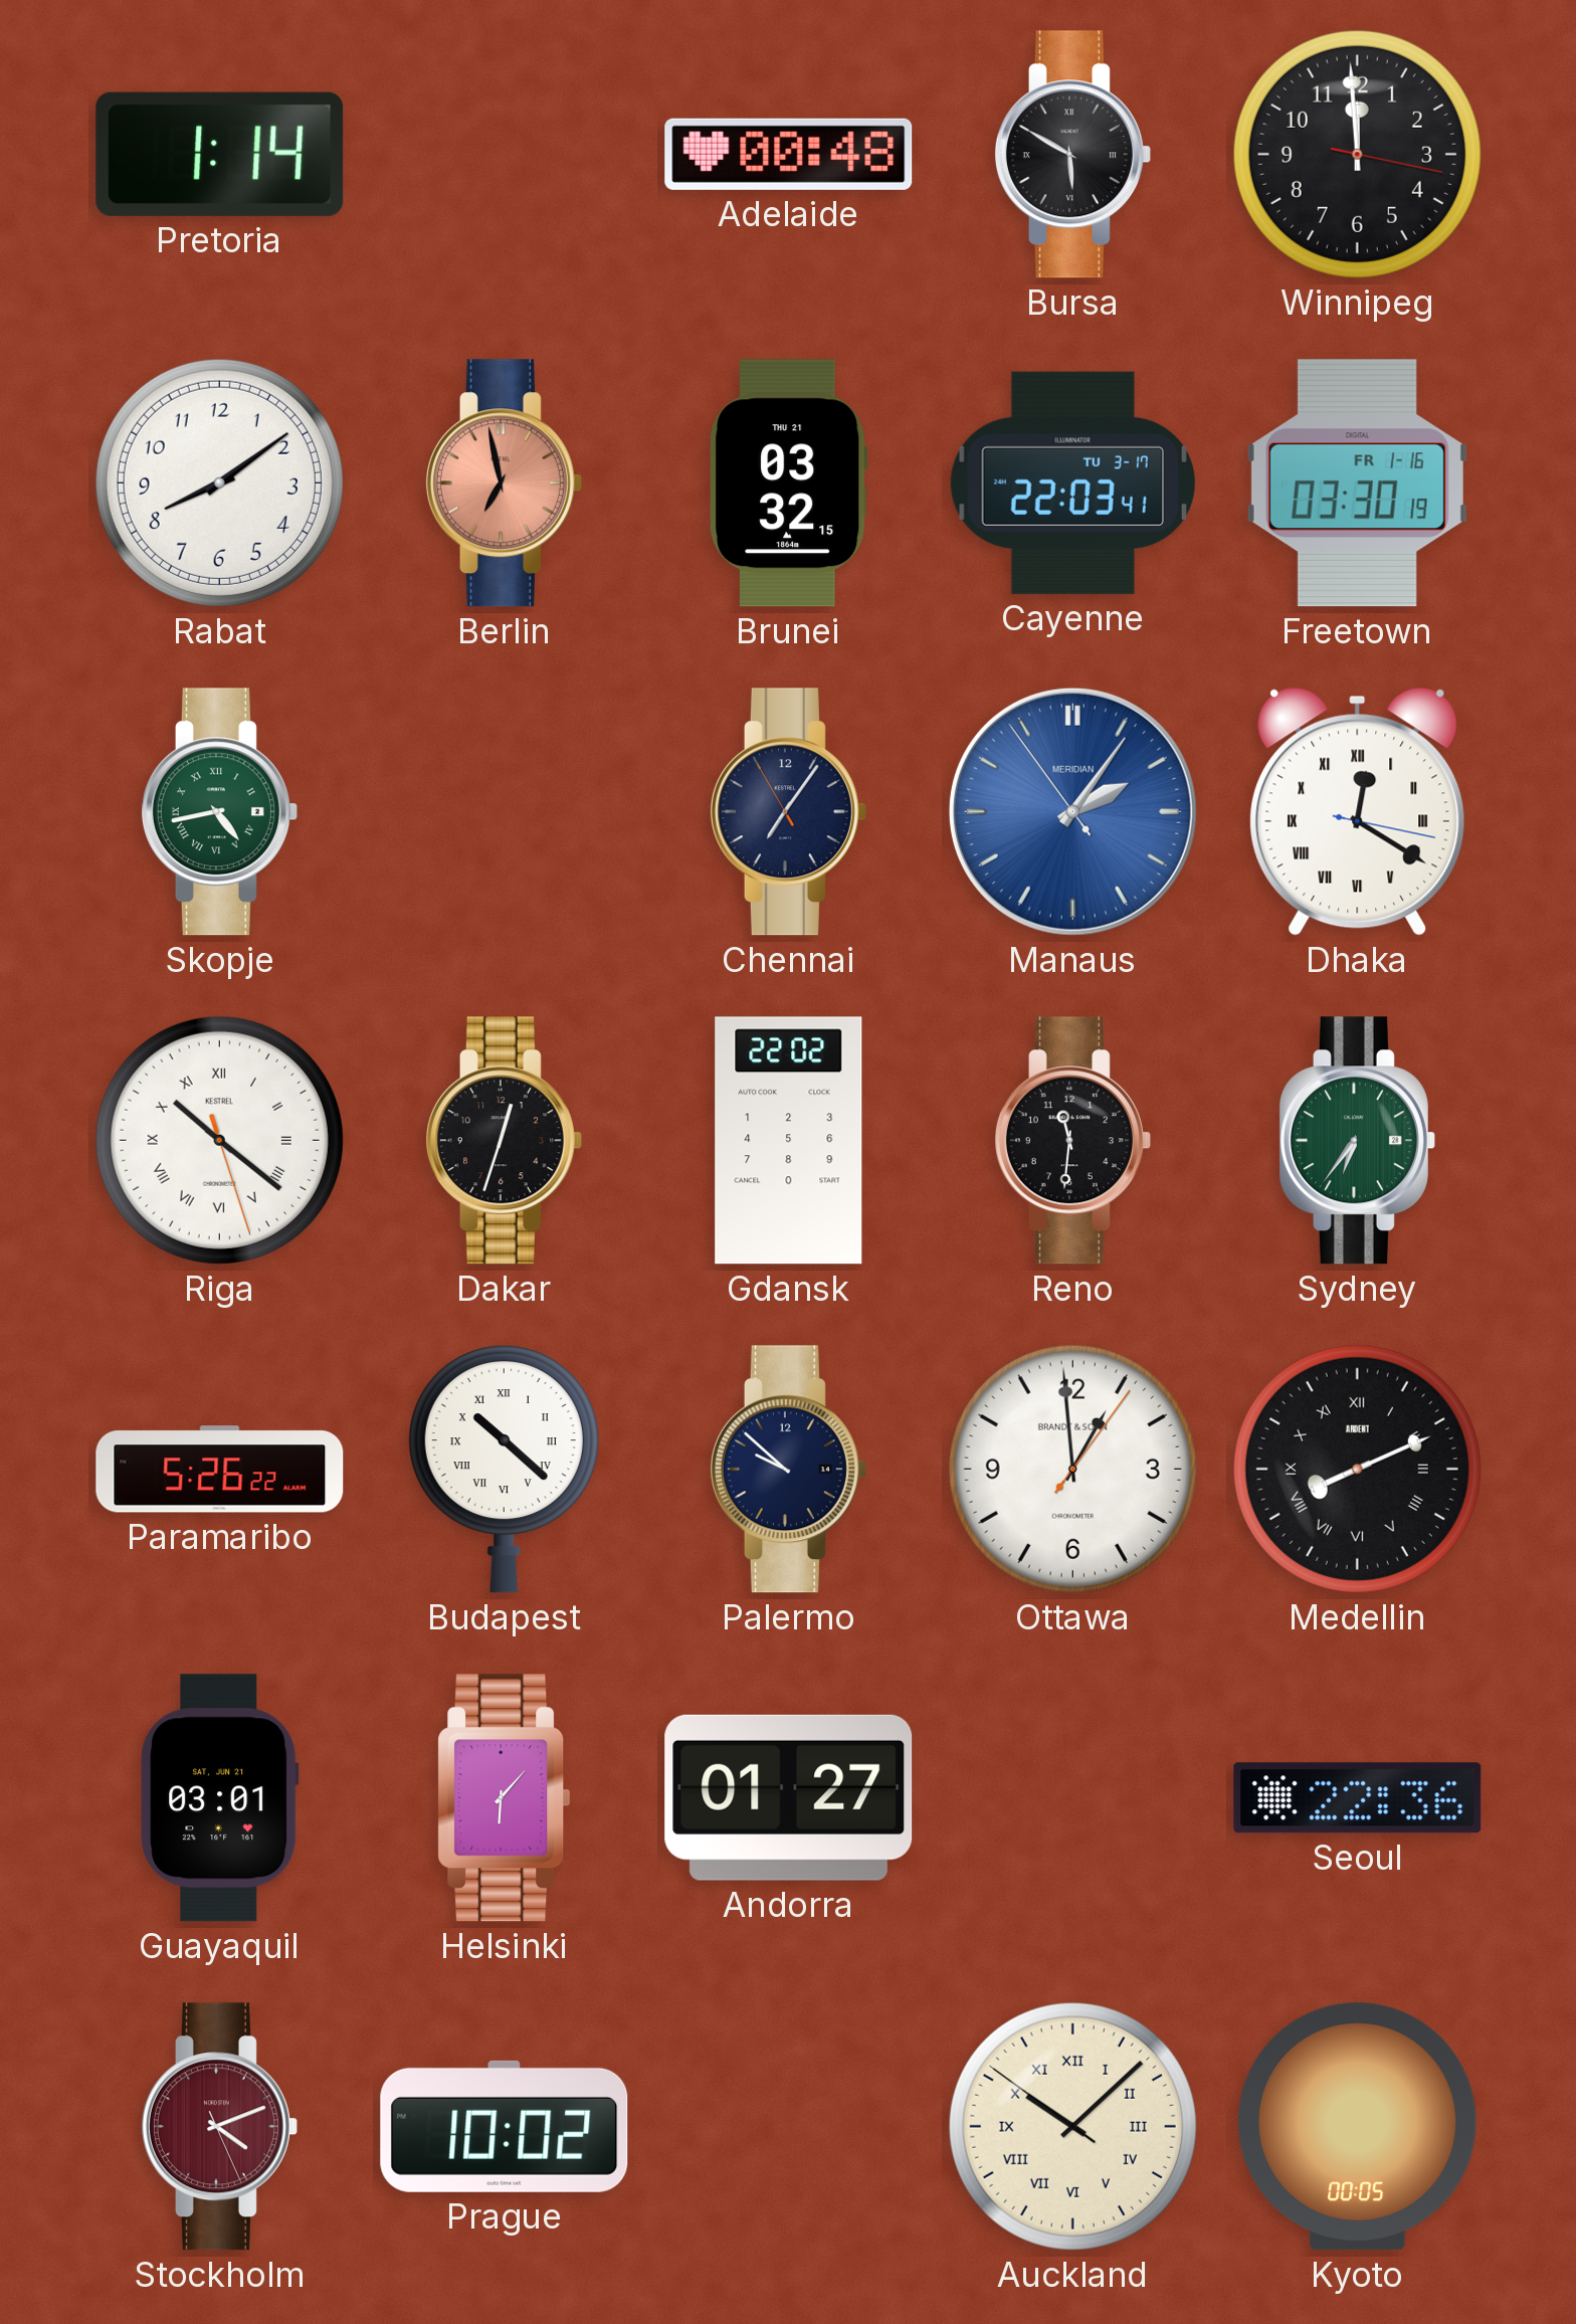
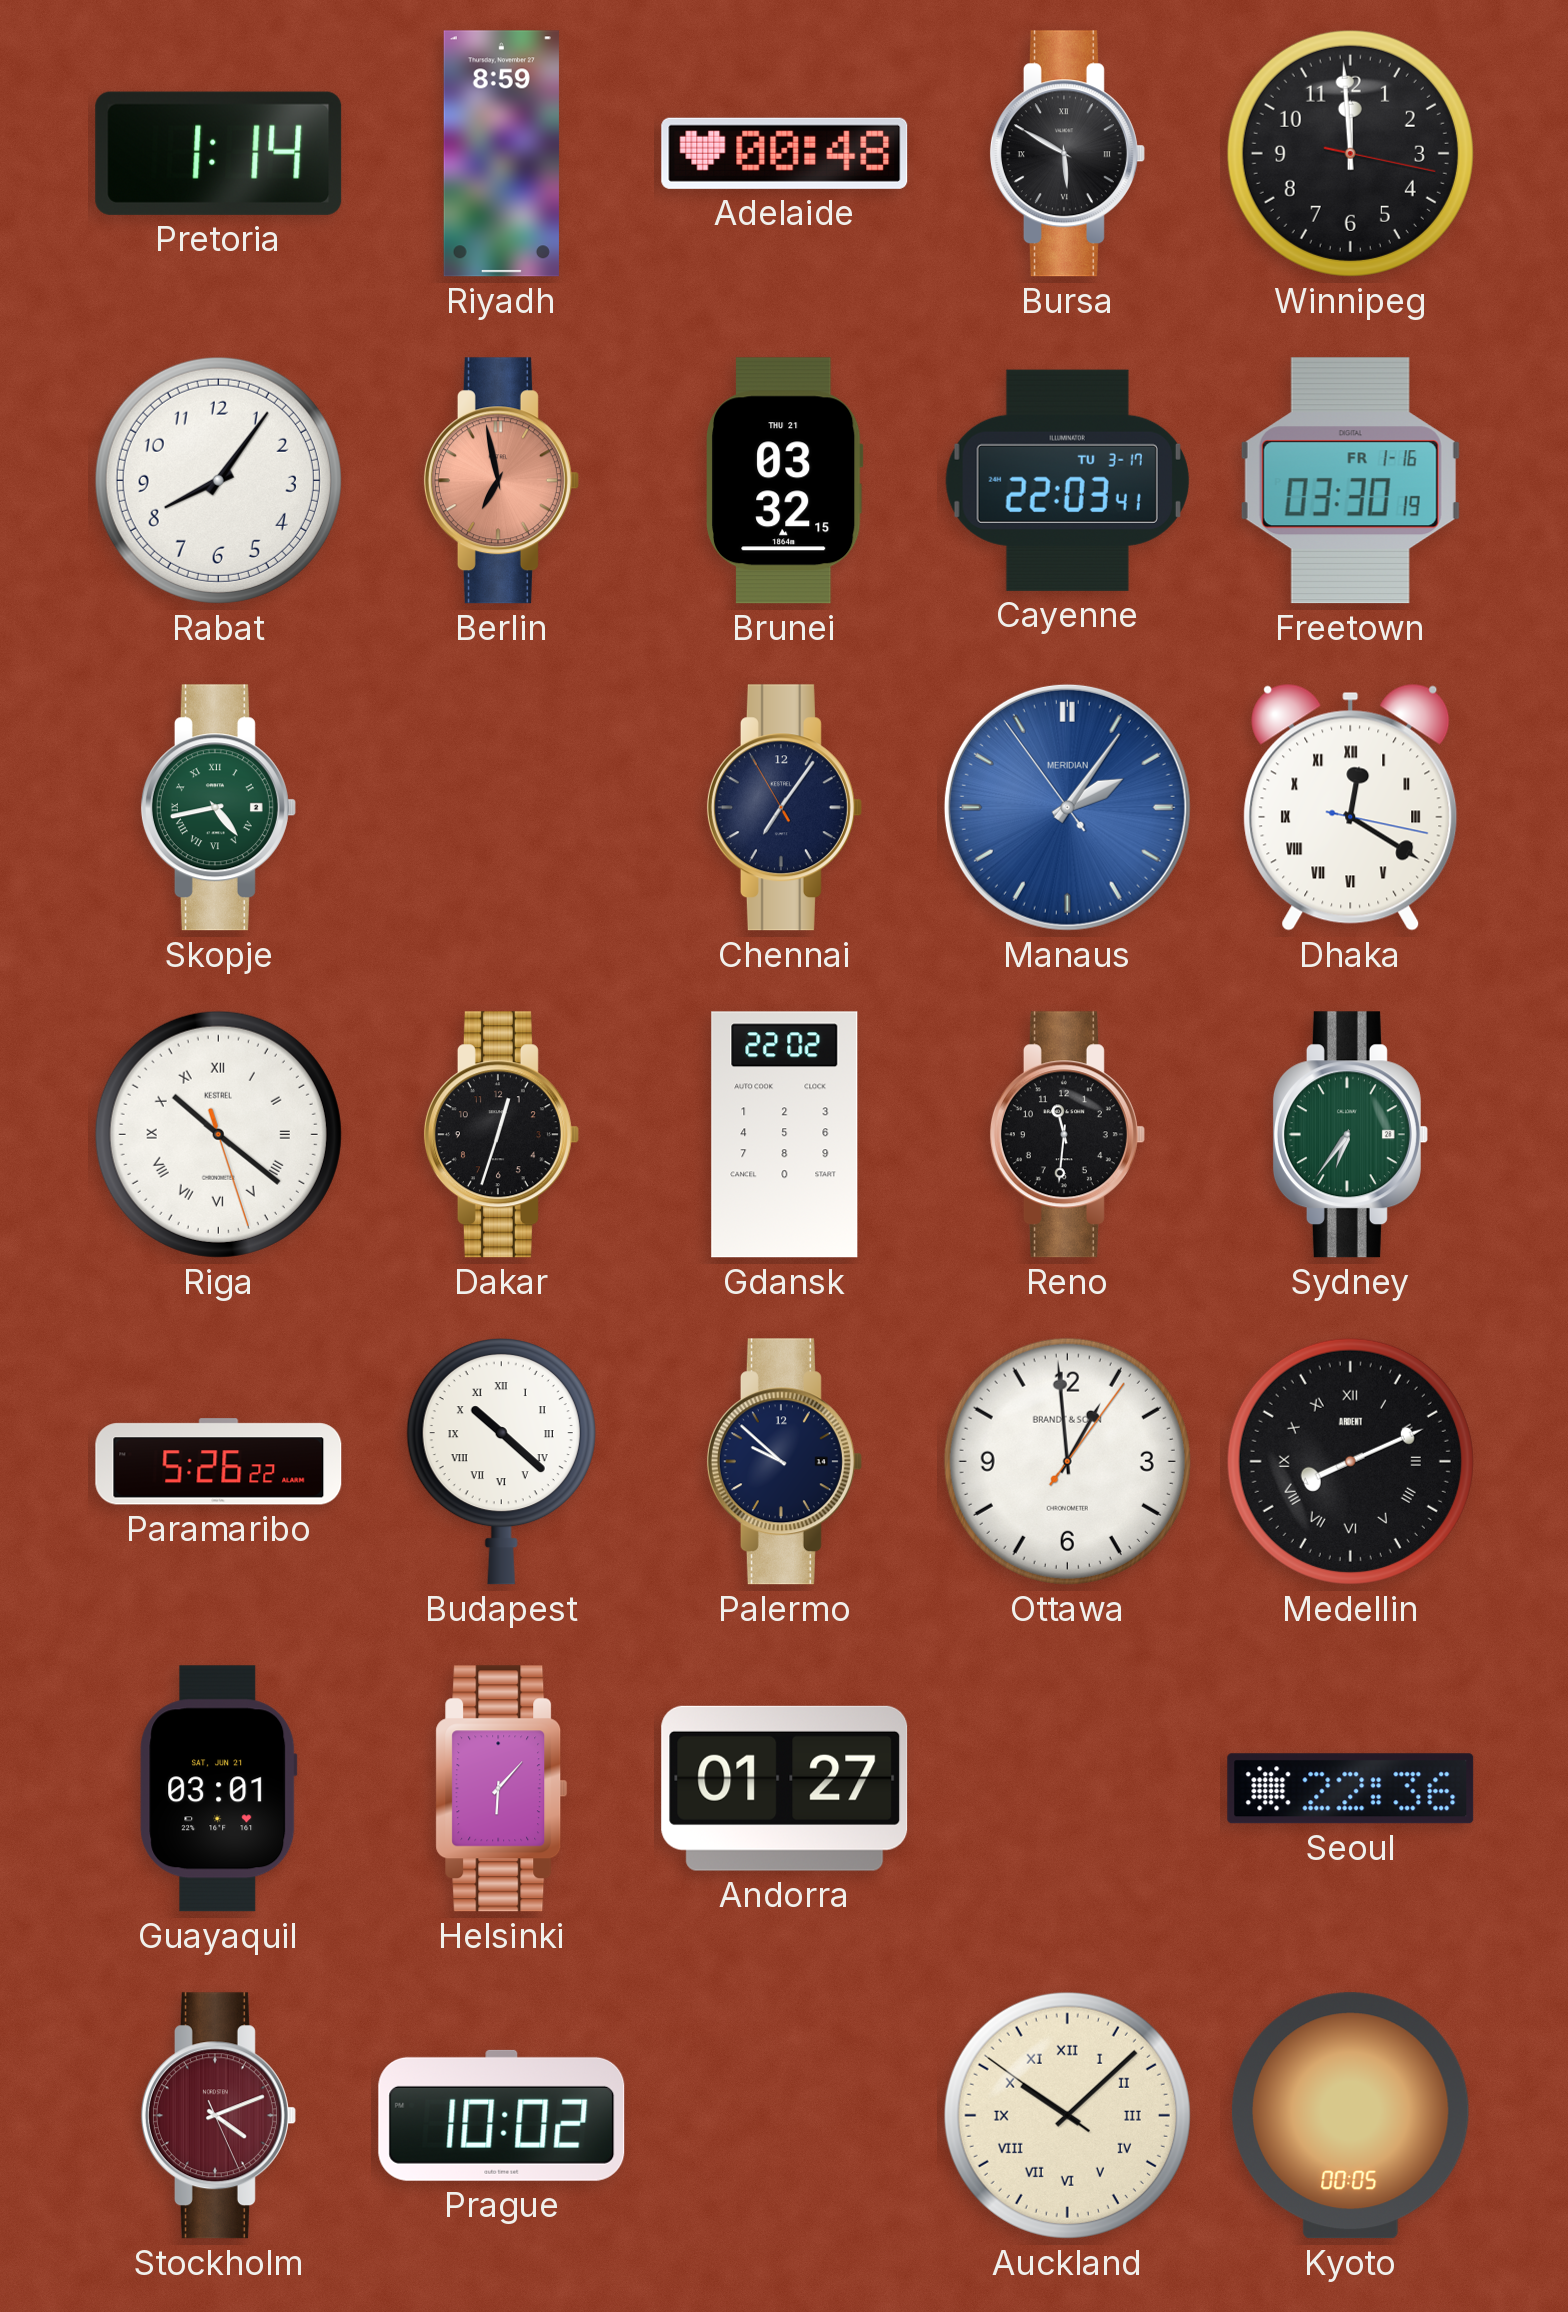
Riyadh: none -> 8:59
Rabat: 8:09 -> 8:06
